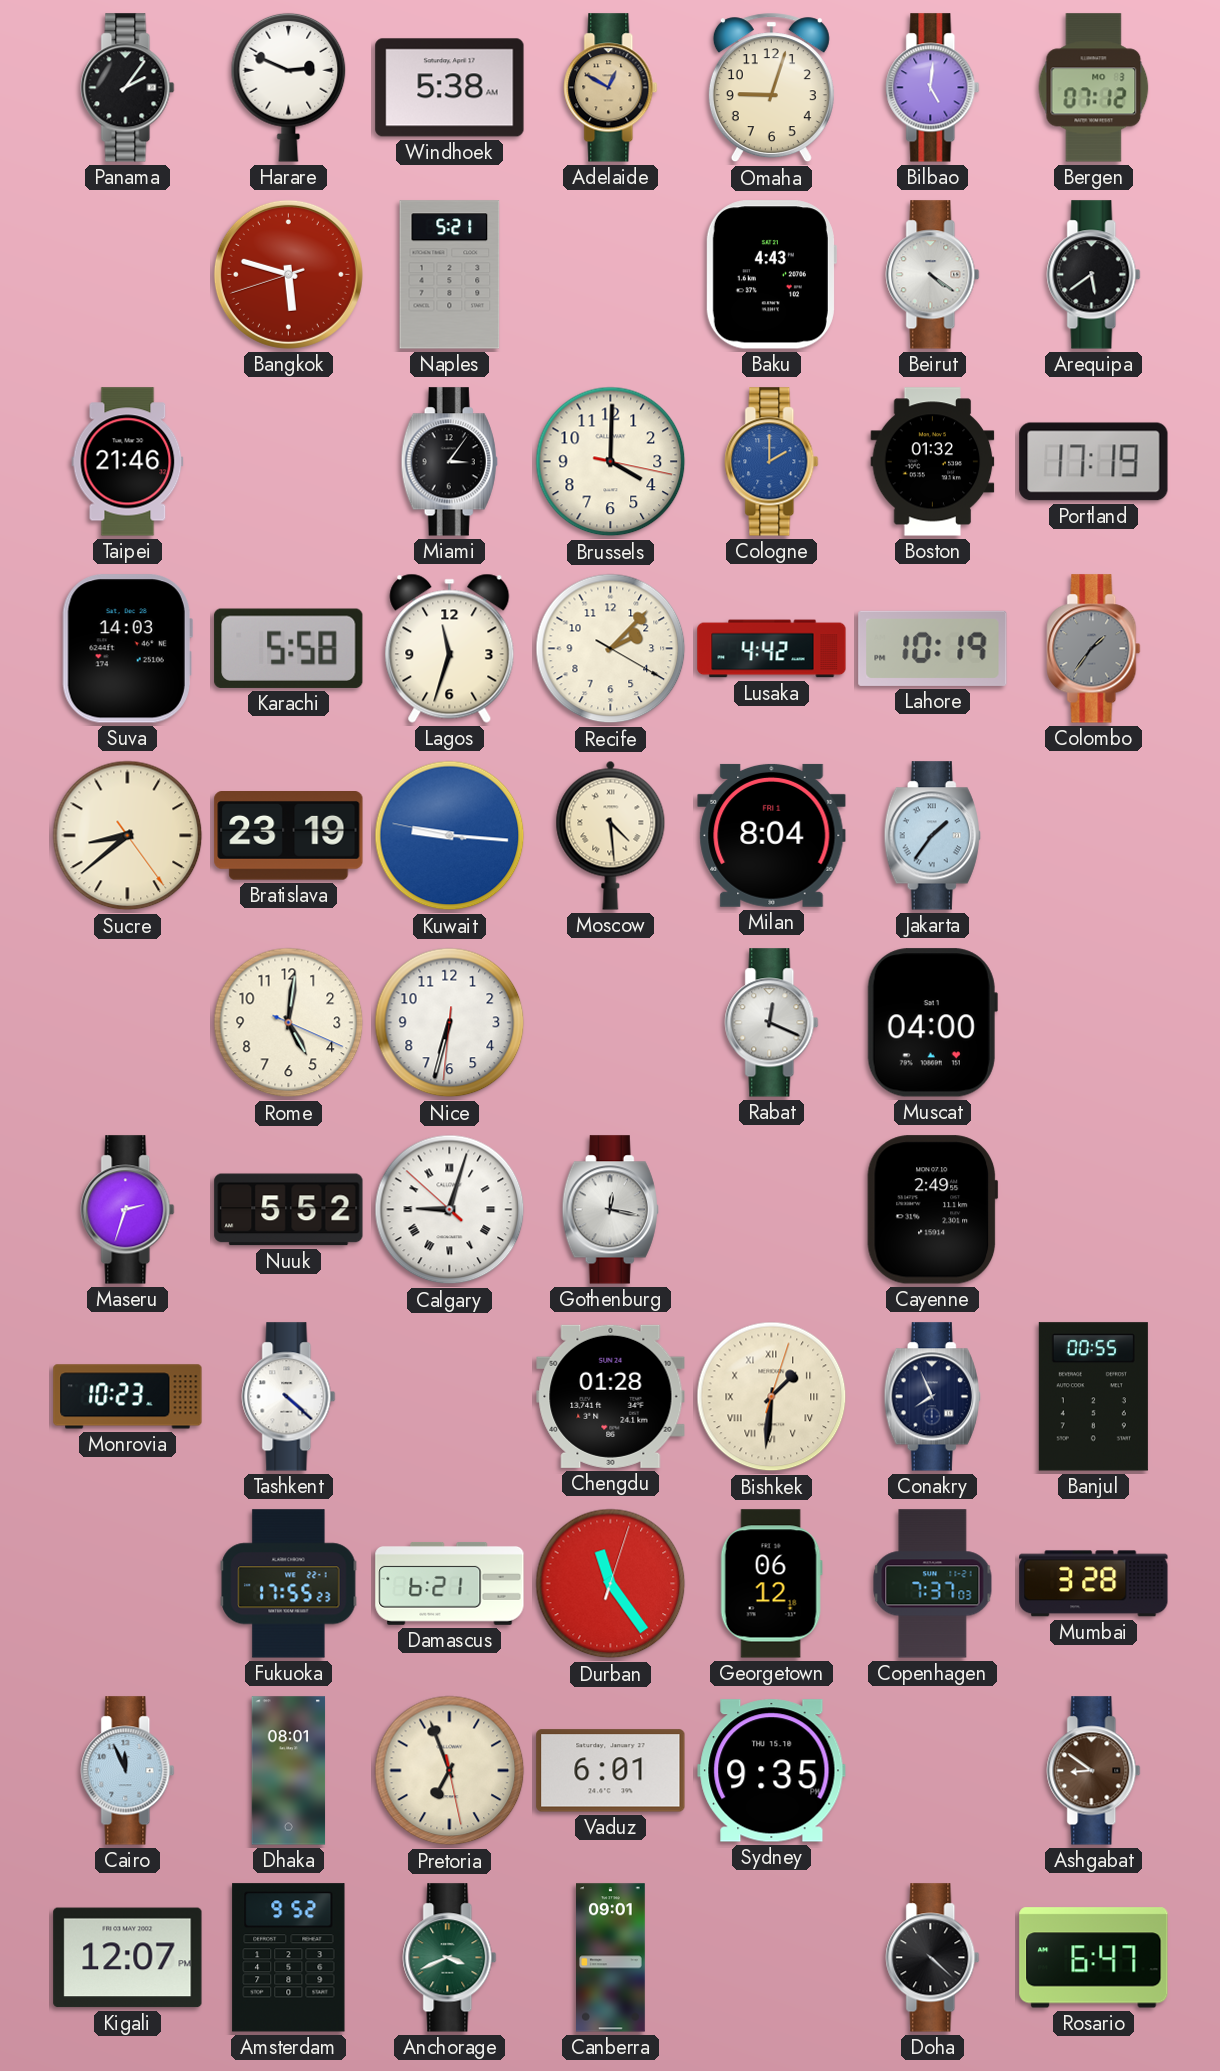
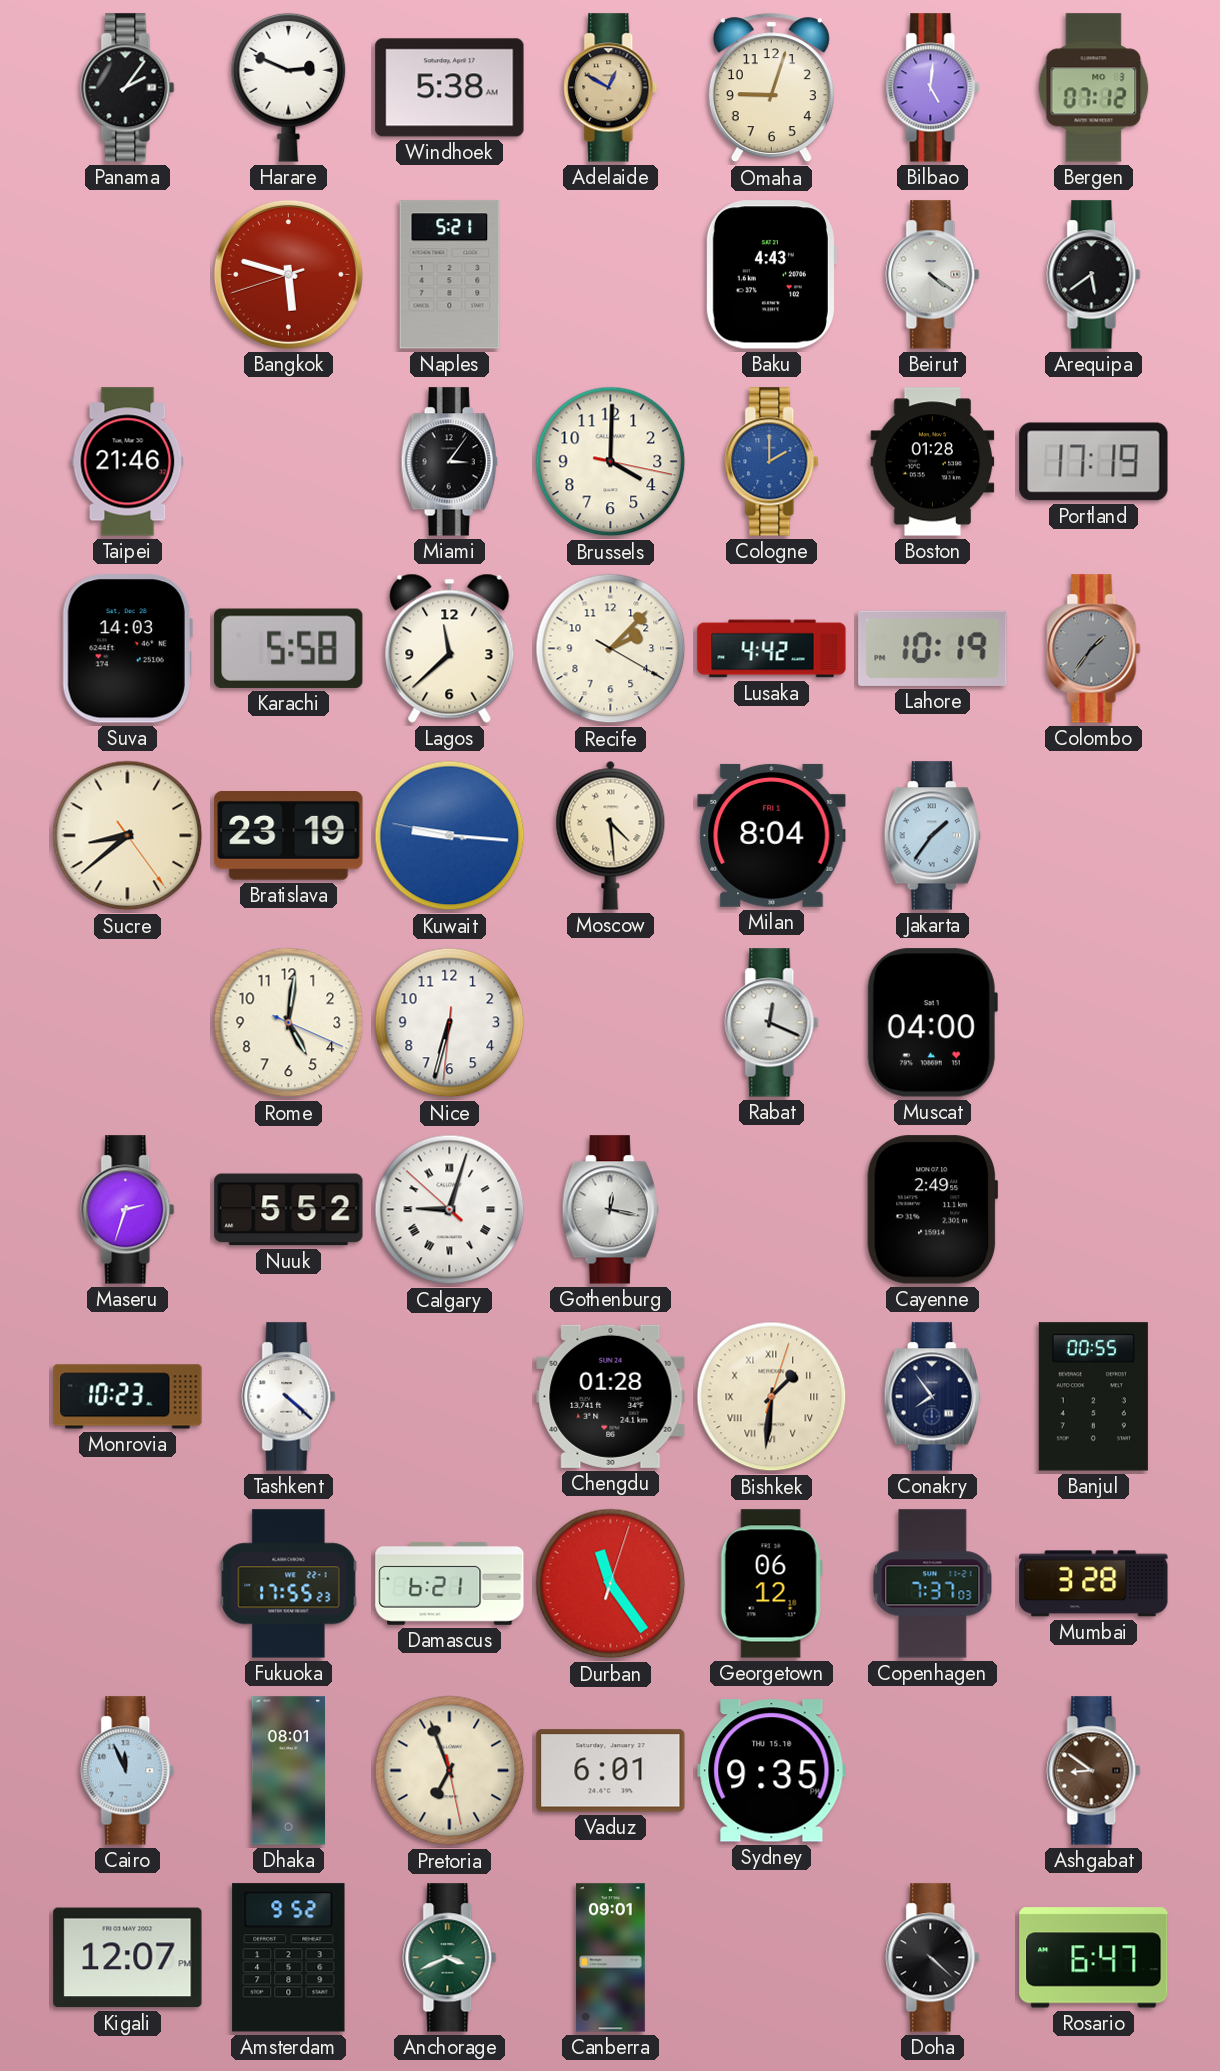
Boston: 01:32 -> 01:28
Lagos: 11:33 -> 11:38
Conakry: 7:56 -> 7:54
